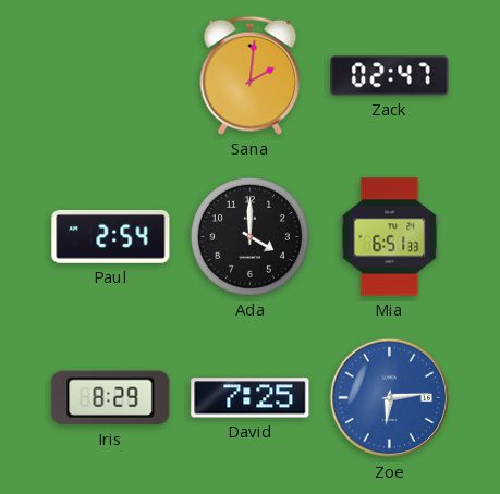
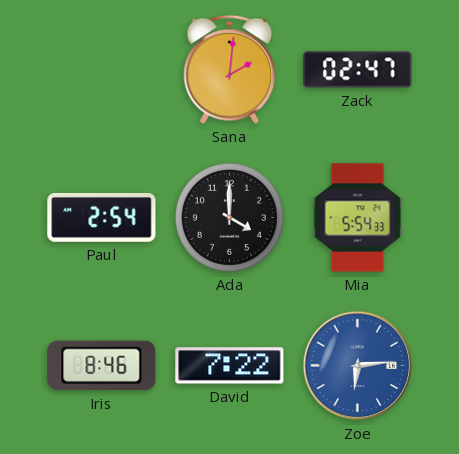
Mia: 6:51 -> 5:54
Iris: 8:29 -> 8:46
David: 7:25 -> 7:22
